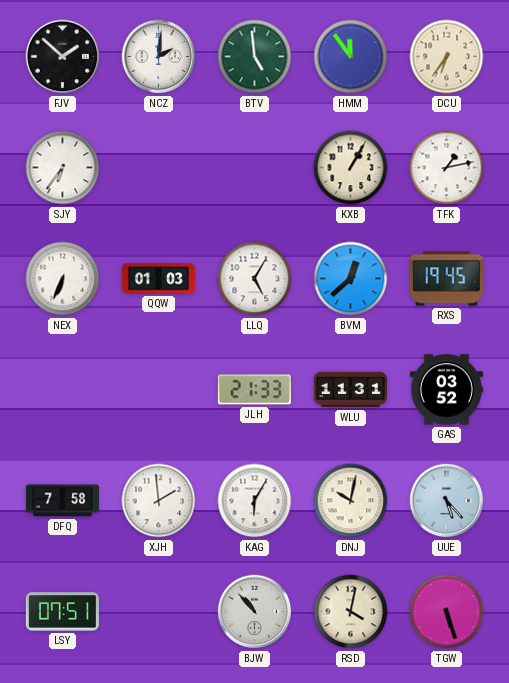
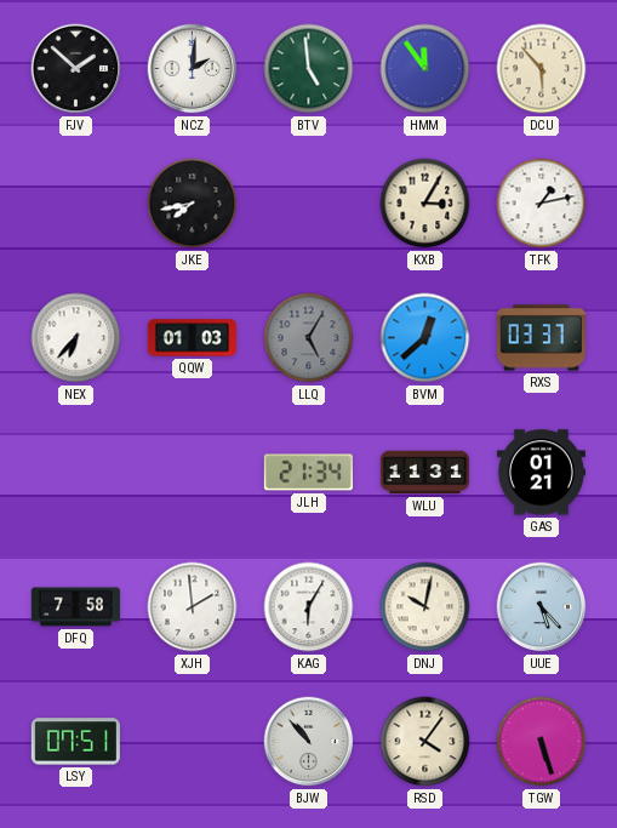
DCU: 6:36 -> 5:53
SJY: 6:36 -> none
JKE: none -> 7:43
KXB: 1:05 -> 3:05
NEX: 6:34 -> 6:37
LLQ dial: white -> grey
RXS: 19:45 -> 03:37
JLH: 21:33 -> 21:34
GAS: 03:52 -> 01:21
RSD: 4:02 -> 4:06
